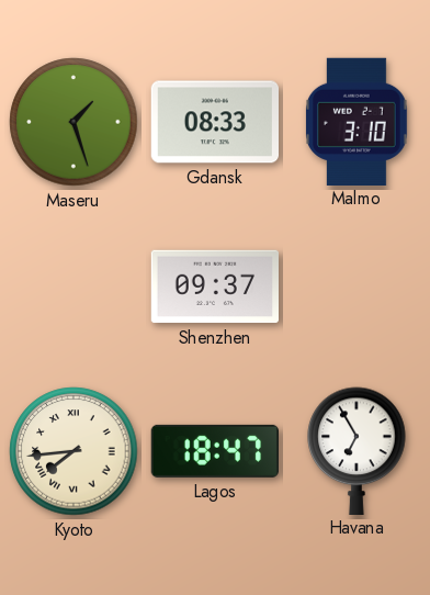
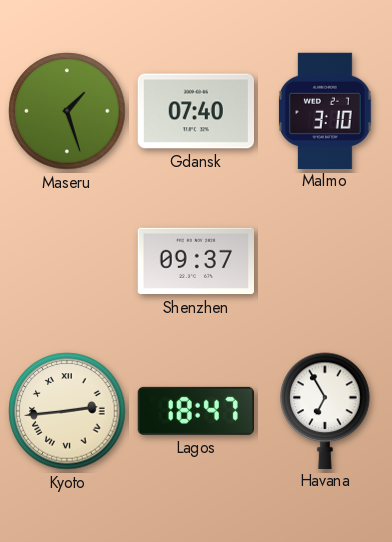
Gdansk: 08:33 -> 07:40
Kyoto: 7:44 -> 2:44
